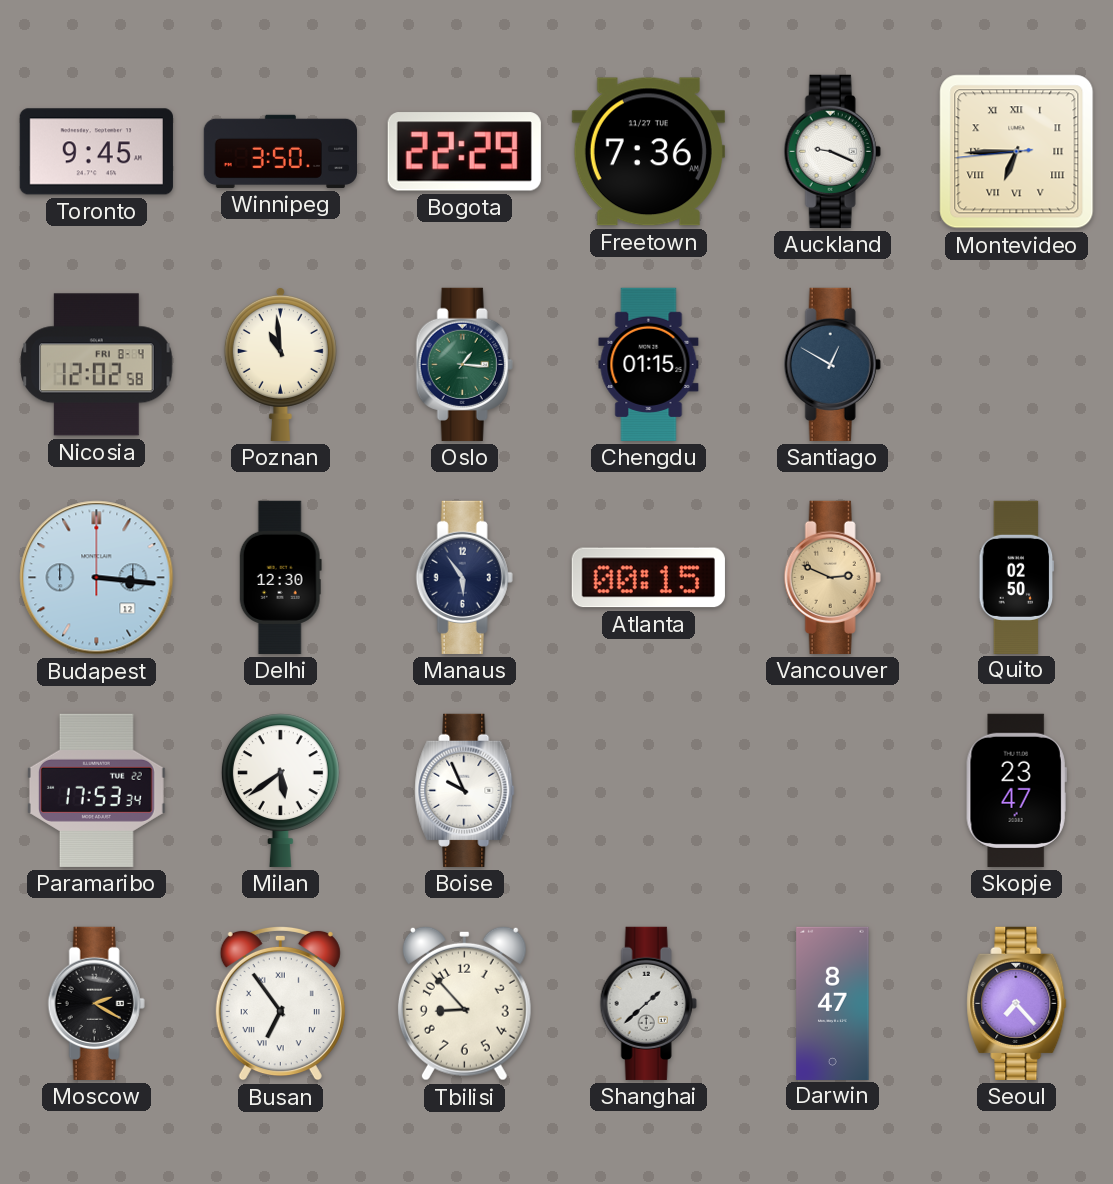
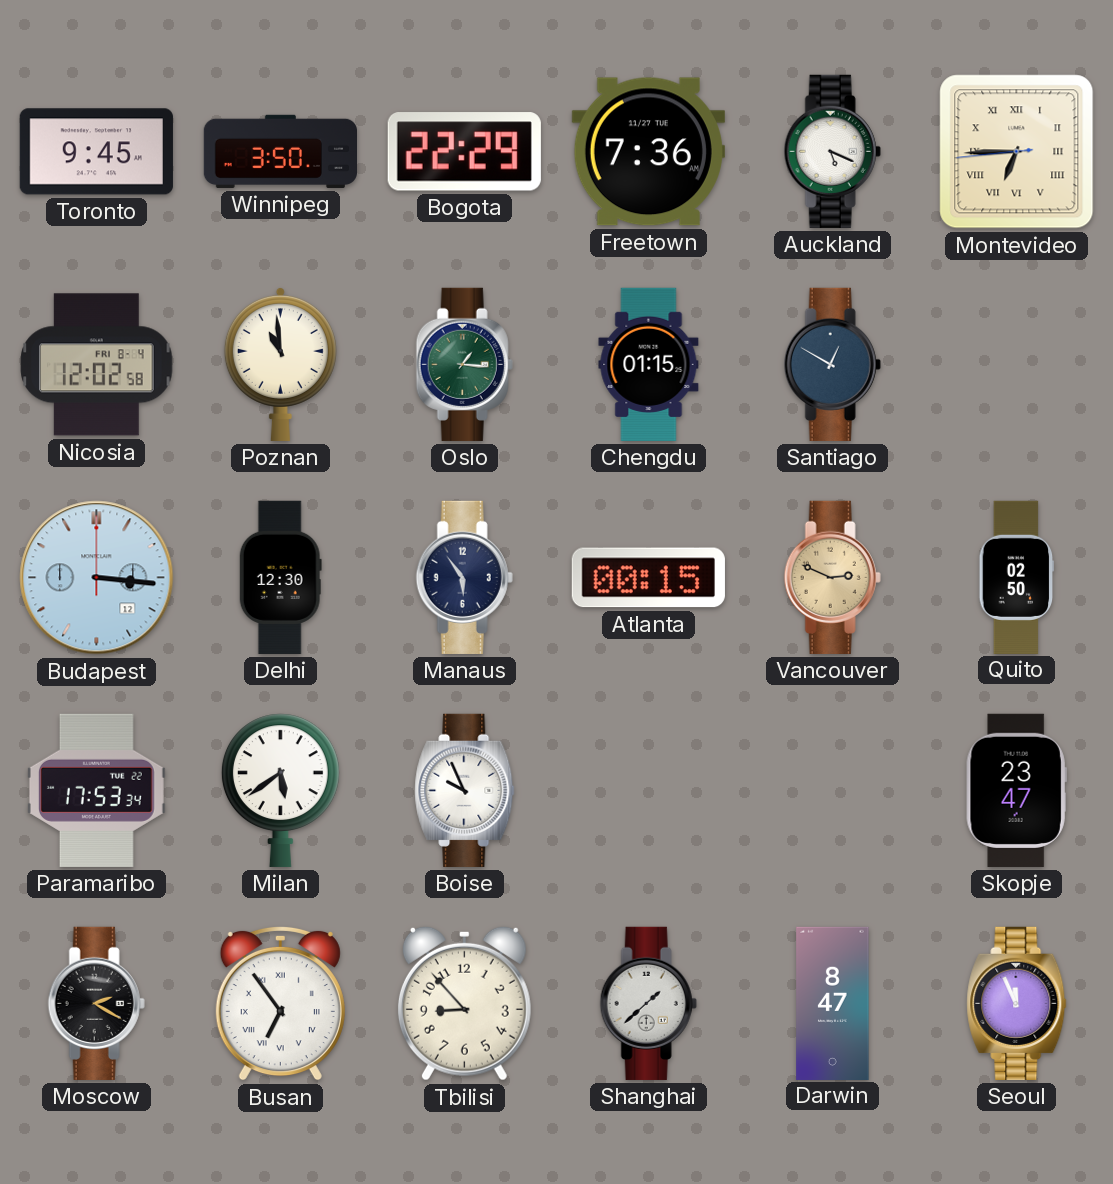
Auckland: 9:19 -> 5:19
Seoul: 7:23 -> 11:56
